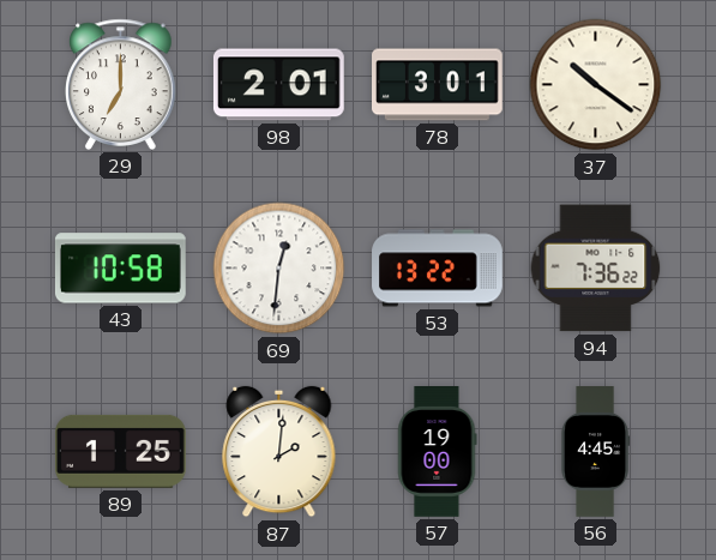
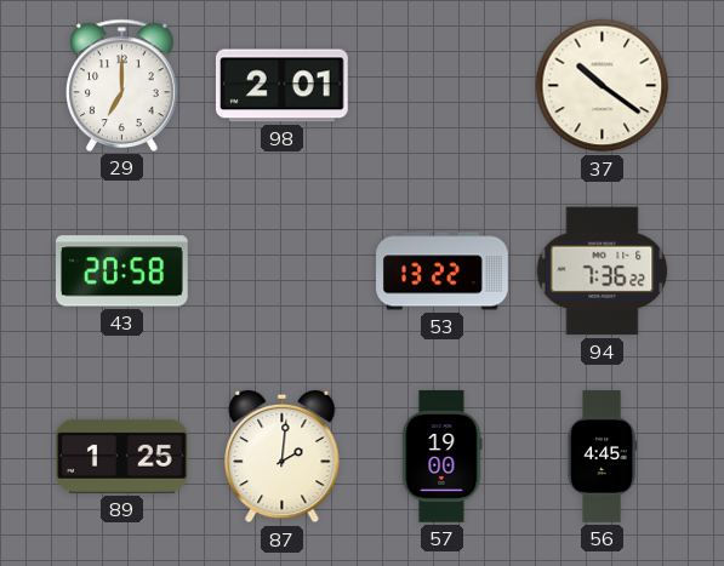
78: 3:01 -> none
43: 10:58 -> 20:58
69: 12:31 -> none
